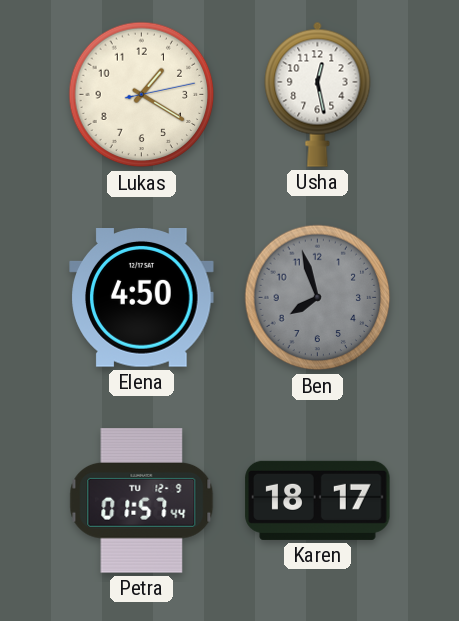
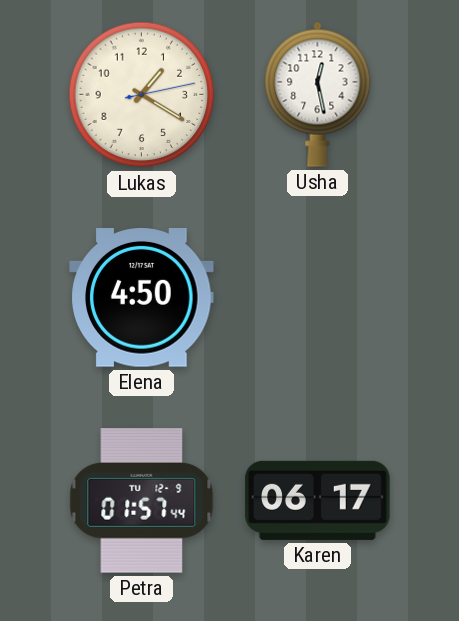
Ben: 7:57 -> none
Karen: 18:17 -> 06:17
